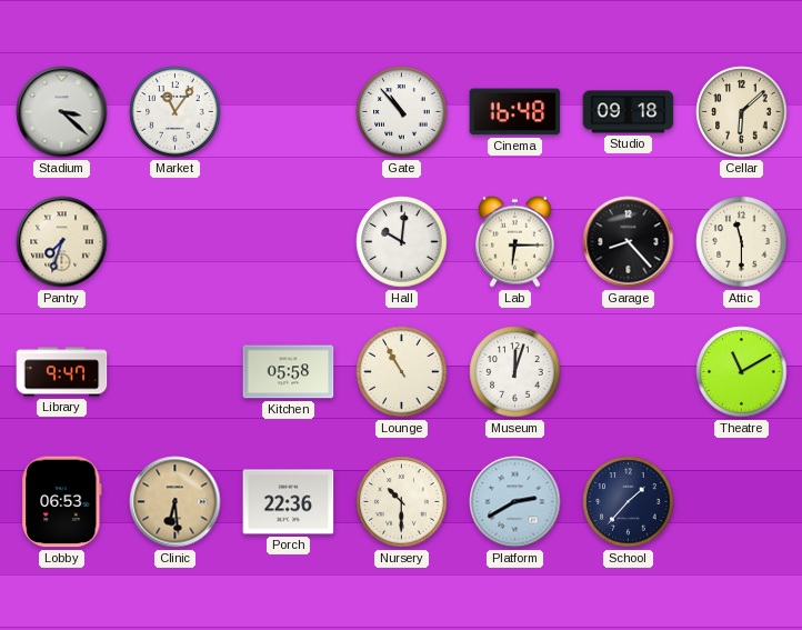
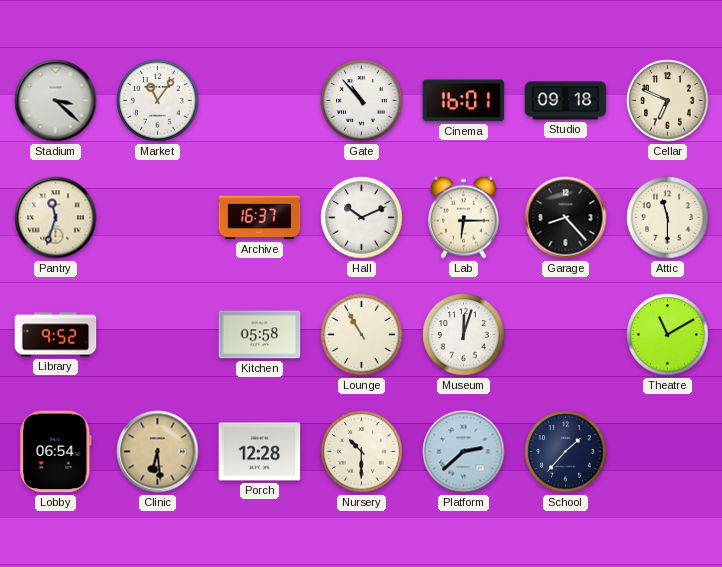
Cinema: 16:48 -> 16:01
Cellar: 6:08 -> 6:49
Pantry: 7:33 -> 11:33
Archive: none -> 16:37
Hall: 10:01 -> 10:11
Library: 9:47 -> 9:52
Lobby: 06:53 -> 06:54
Porch: 22:36 -> 12:28
Platform: 2:40 -> 2:38
